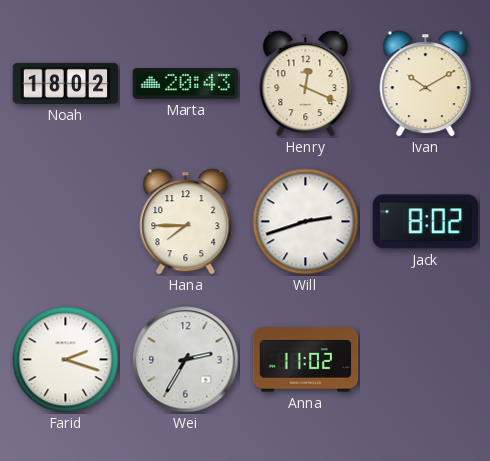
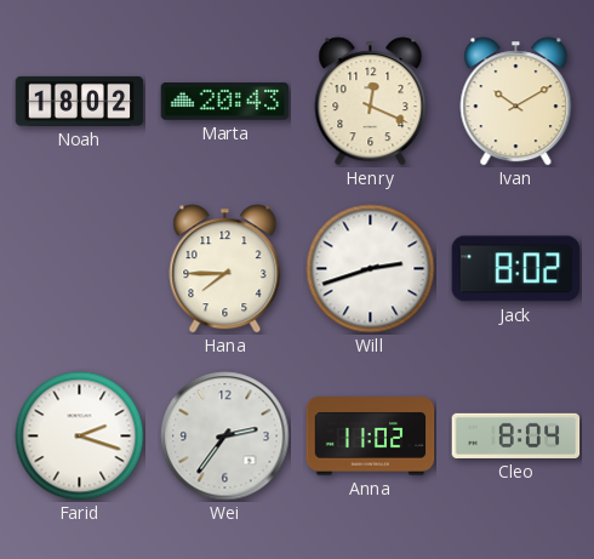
Wei: 2:35 -> 2:36
Cleo: none -> 8:04
